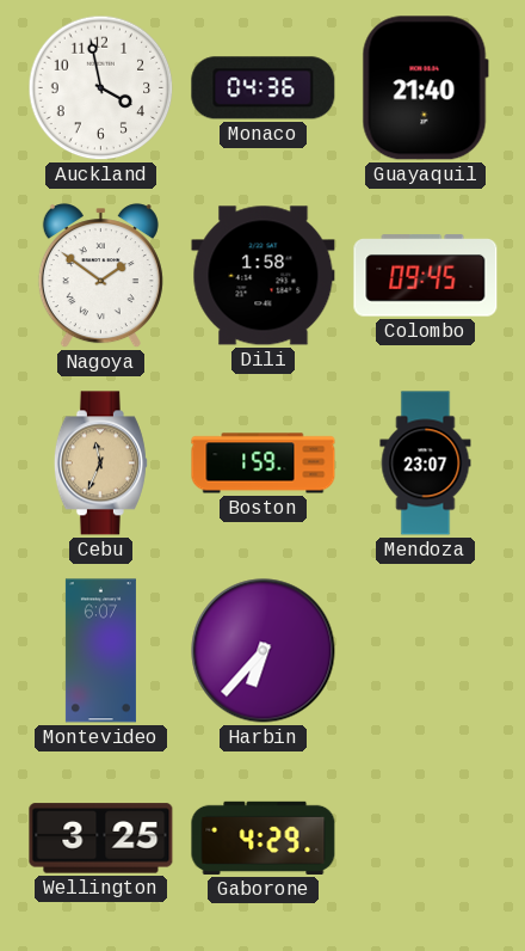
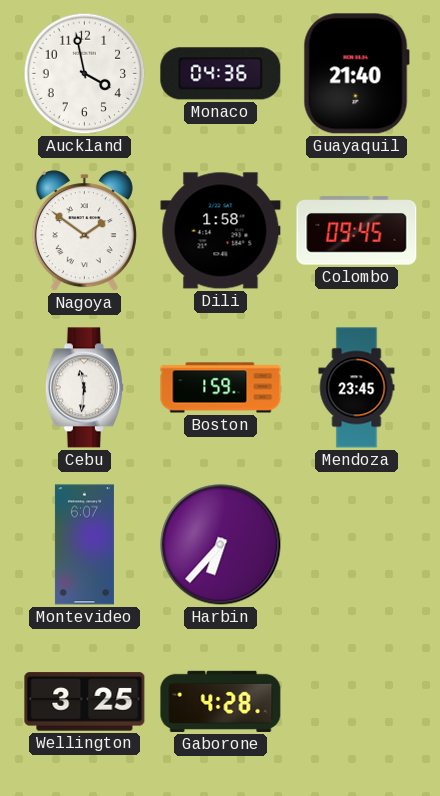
Cebu: 11:34 -> 11:31
Cebu dial: champagne -> white
Mendoza: 23:07 -> 23:45
Gaborone: 4:29 -> 4:28
